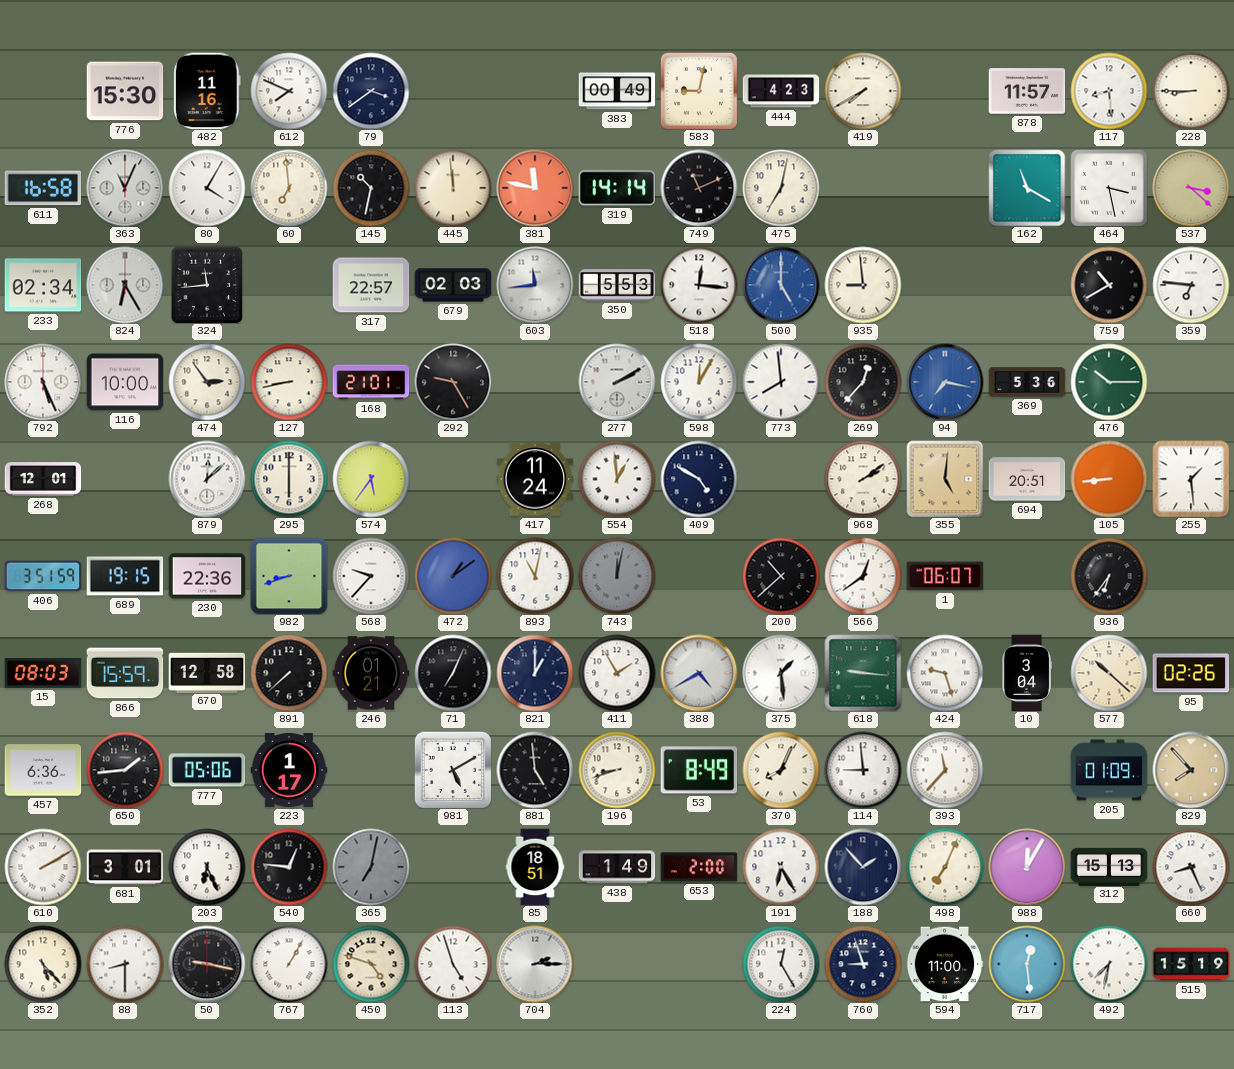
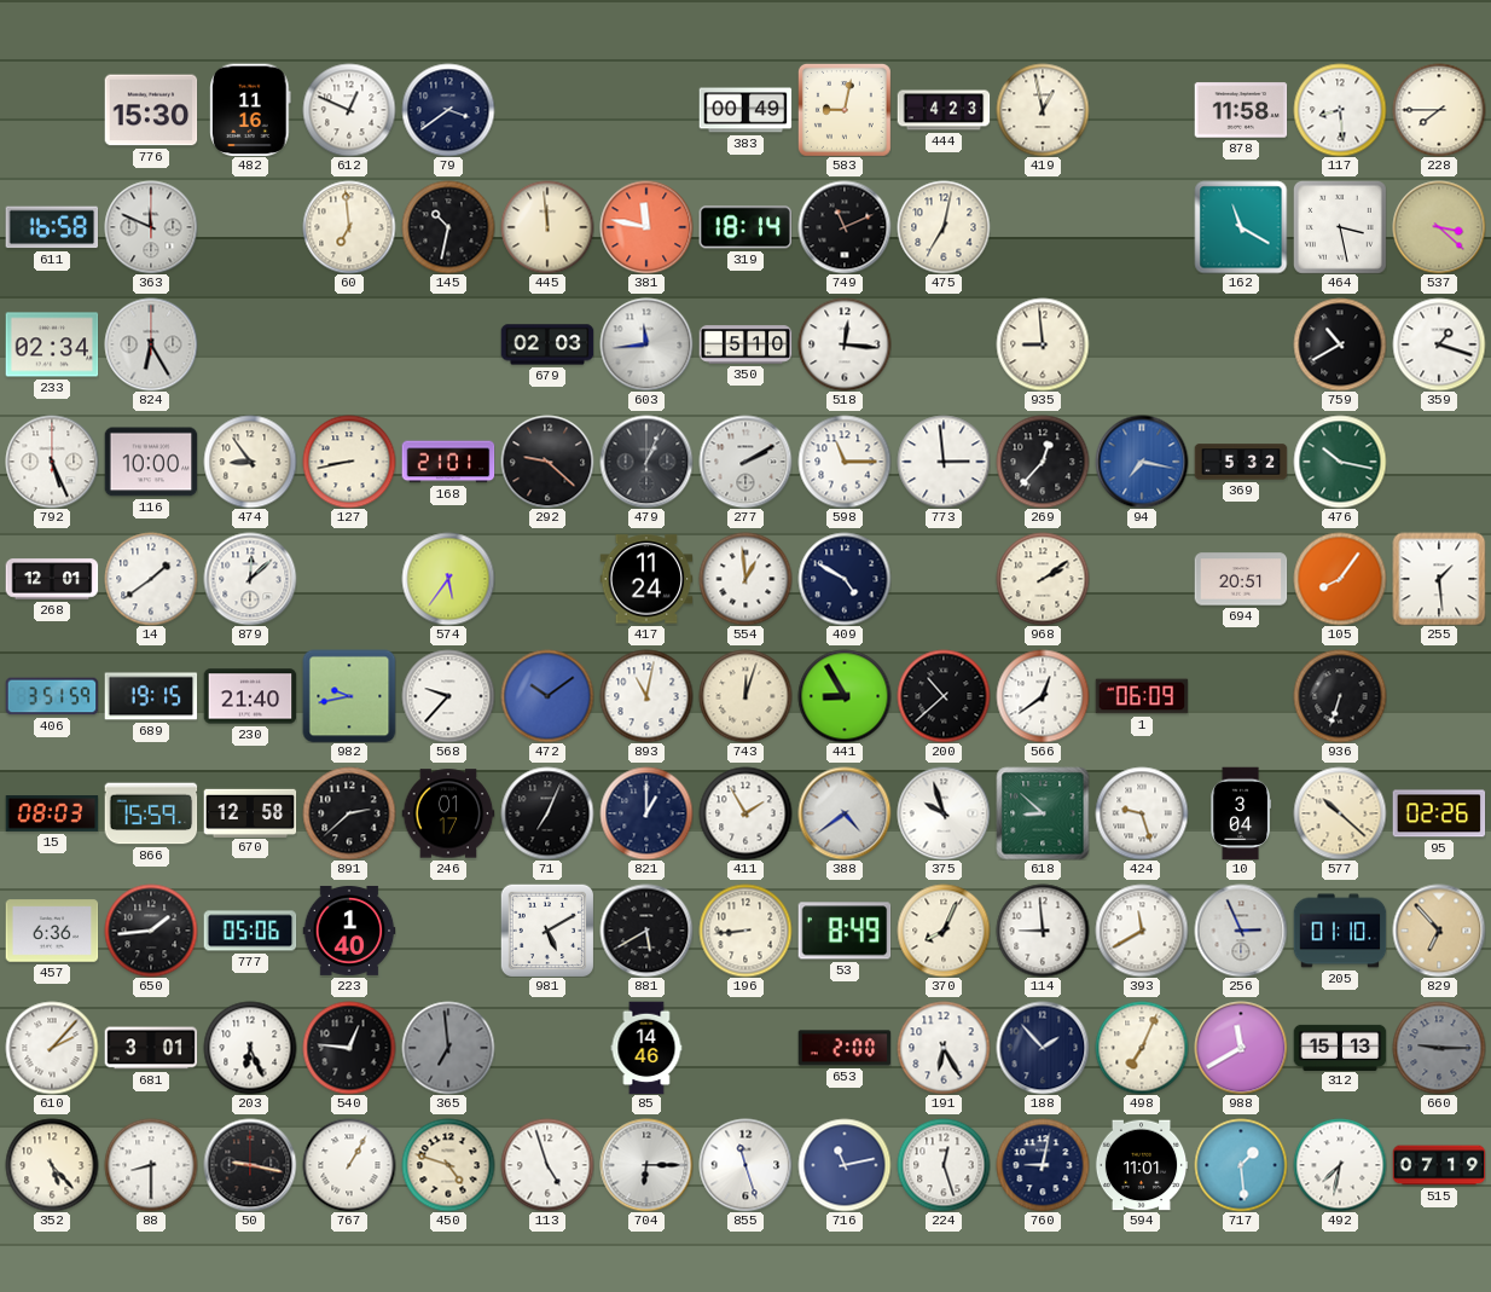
612: 7:49 -> 12:49
419: 7:40 -> 12:58
878: 11:57 -> 11:58
228: 8:45 -> 7:45
363: 11:04 -> 11:49
80: 4:05 -> none
319: 14:14 -> 18:14
324: 11:44 -> none
317: 22:57 -> none
350: 5:53 -> 5:10
500: 5:00 -> none
359: 6:46 -> 1:18
474: 2:54 -> 8:54
292: 9:25 -> 9:22
479: none -> 1:04
598: 12:05 -> 11:15
773: 7:59 -> 2:59
369: 5:36 -> 5:32
476: 10:15 -> 10:17
14: none -> 1:39
295: 6:00 -> none
355: 5:01 -> none
105: 8:44 -> 8:06
230: 22:36 -> 21:40
982: 8:42 -> 9:43
472: 1:09 -> 10:09
743: 12:02 -> 12:03
743 dial: grey -> cream
441: none -> 8:55
1: 06:07 -> 06:09
936: 6:36 -> 6:33
891: 7:38 -> 2:38
246: 01:21 -> 01:17
388: 4:40 -> 4:39
375: 1:29 -> 9:57
618: 9:16 -> 8:52
223: 1:17 -> 1:40
881: 4:59 -> 5:40
196: 8:42 -> 8:44
393: 11:37 -> 11:40
256: none -> 2:56
205: 01:09 -> 01:10
829: 7:53 -> 6:53
610: 2:10 -> 2:07
365: 7:02 -> 6:59
85: 18:51 -> 14:46
438: 1:49 -> none
988: 12:05 -> 11:40
660: 8:26 -> 9:15
660 dial: white -> grey
704: 2:15 -> 6:15
855: none -> 11:27
716: none -> 11:13
224: 12:25 -> 12:27
760: 8:57 -> 9:02
594: 11:00 -> 11:01
717: 12:29 -> 1:29
515: 15:19 -> 07:19
